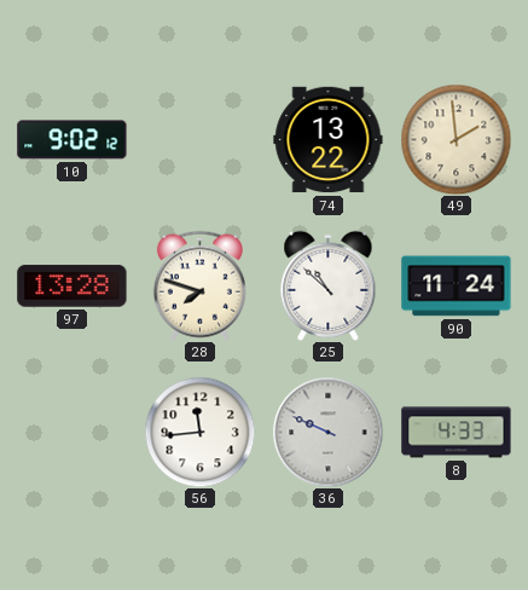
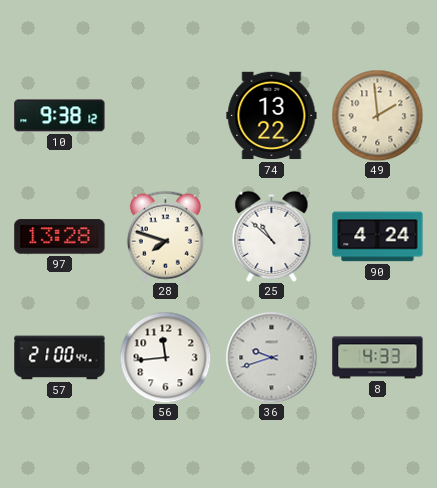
10: 9:02 -> 9:38
90: 11:24 -> 4:24
57: none -> 21:00
36: 9:49 -> 9:42
